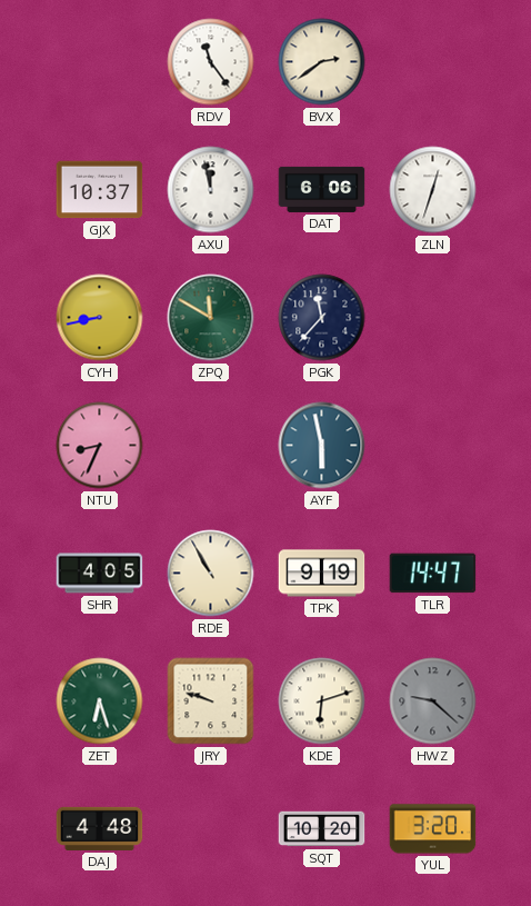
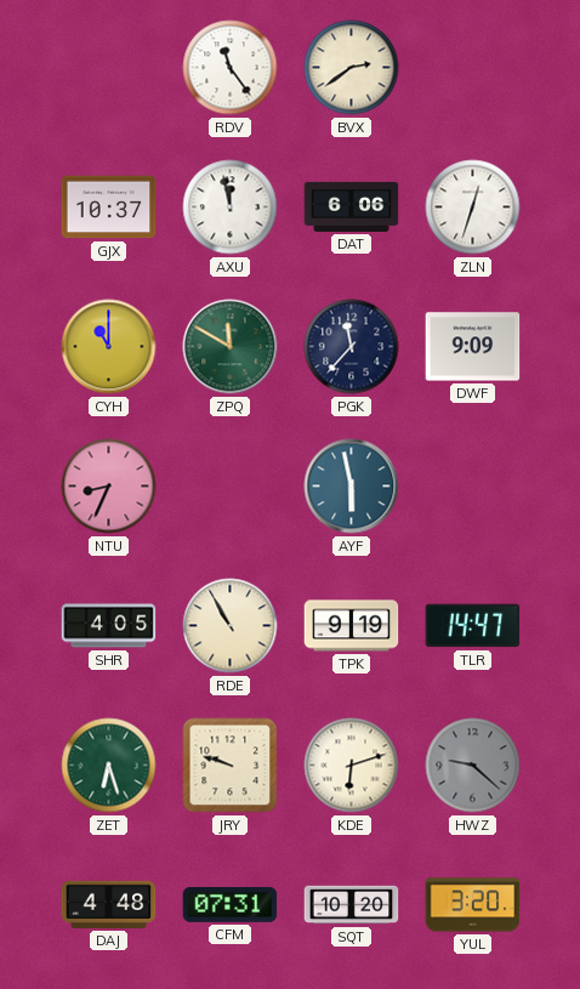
CYH: 8:43 -> 11:00
DWF: none -> 9:09
CFM: none -> 07:31
